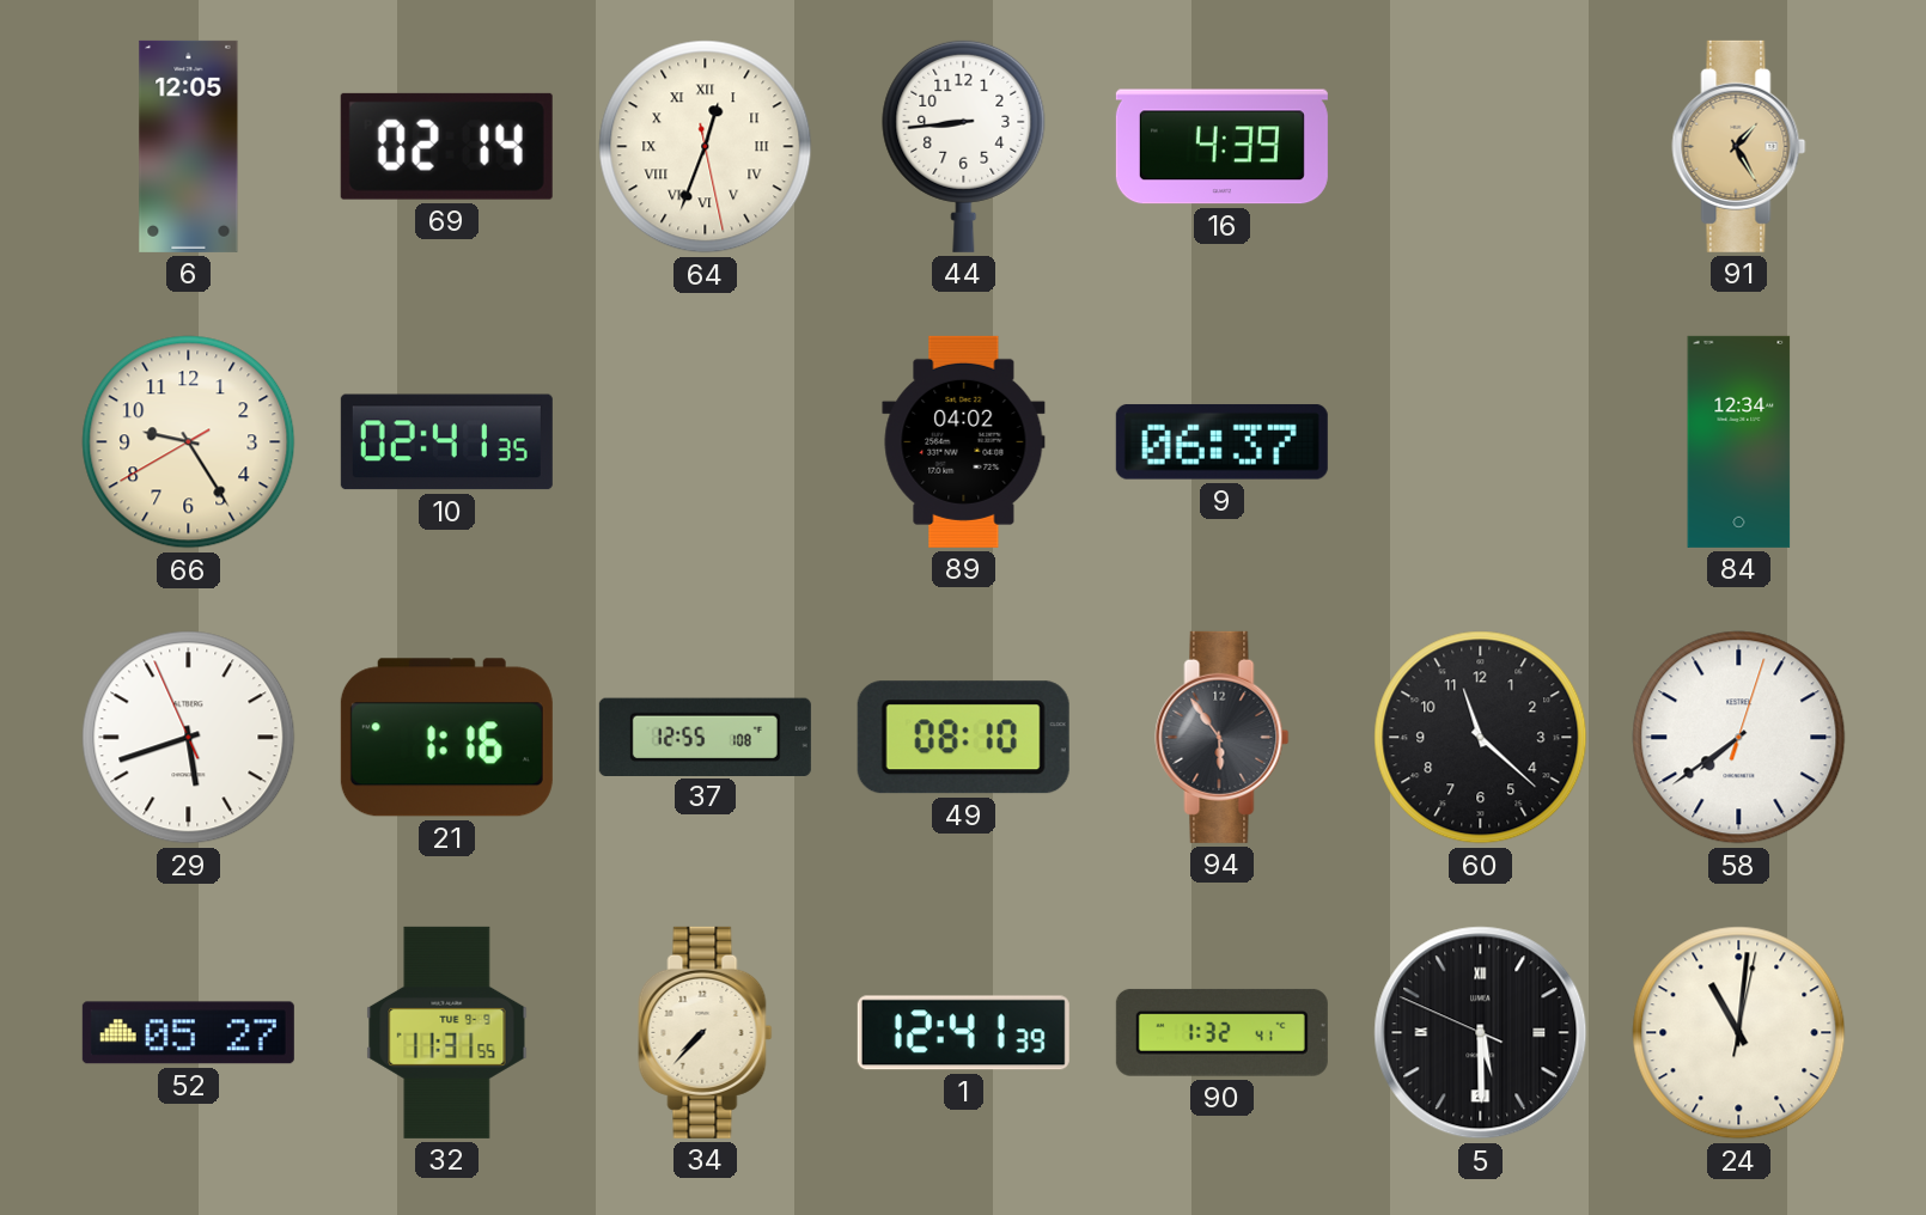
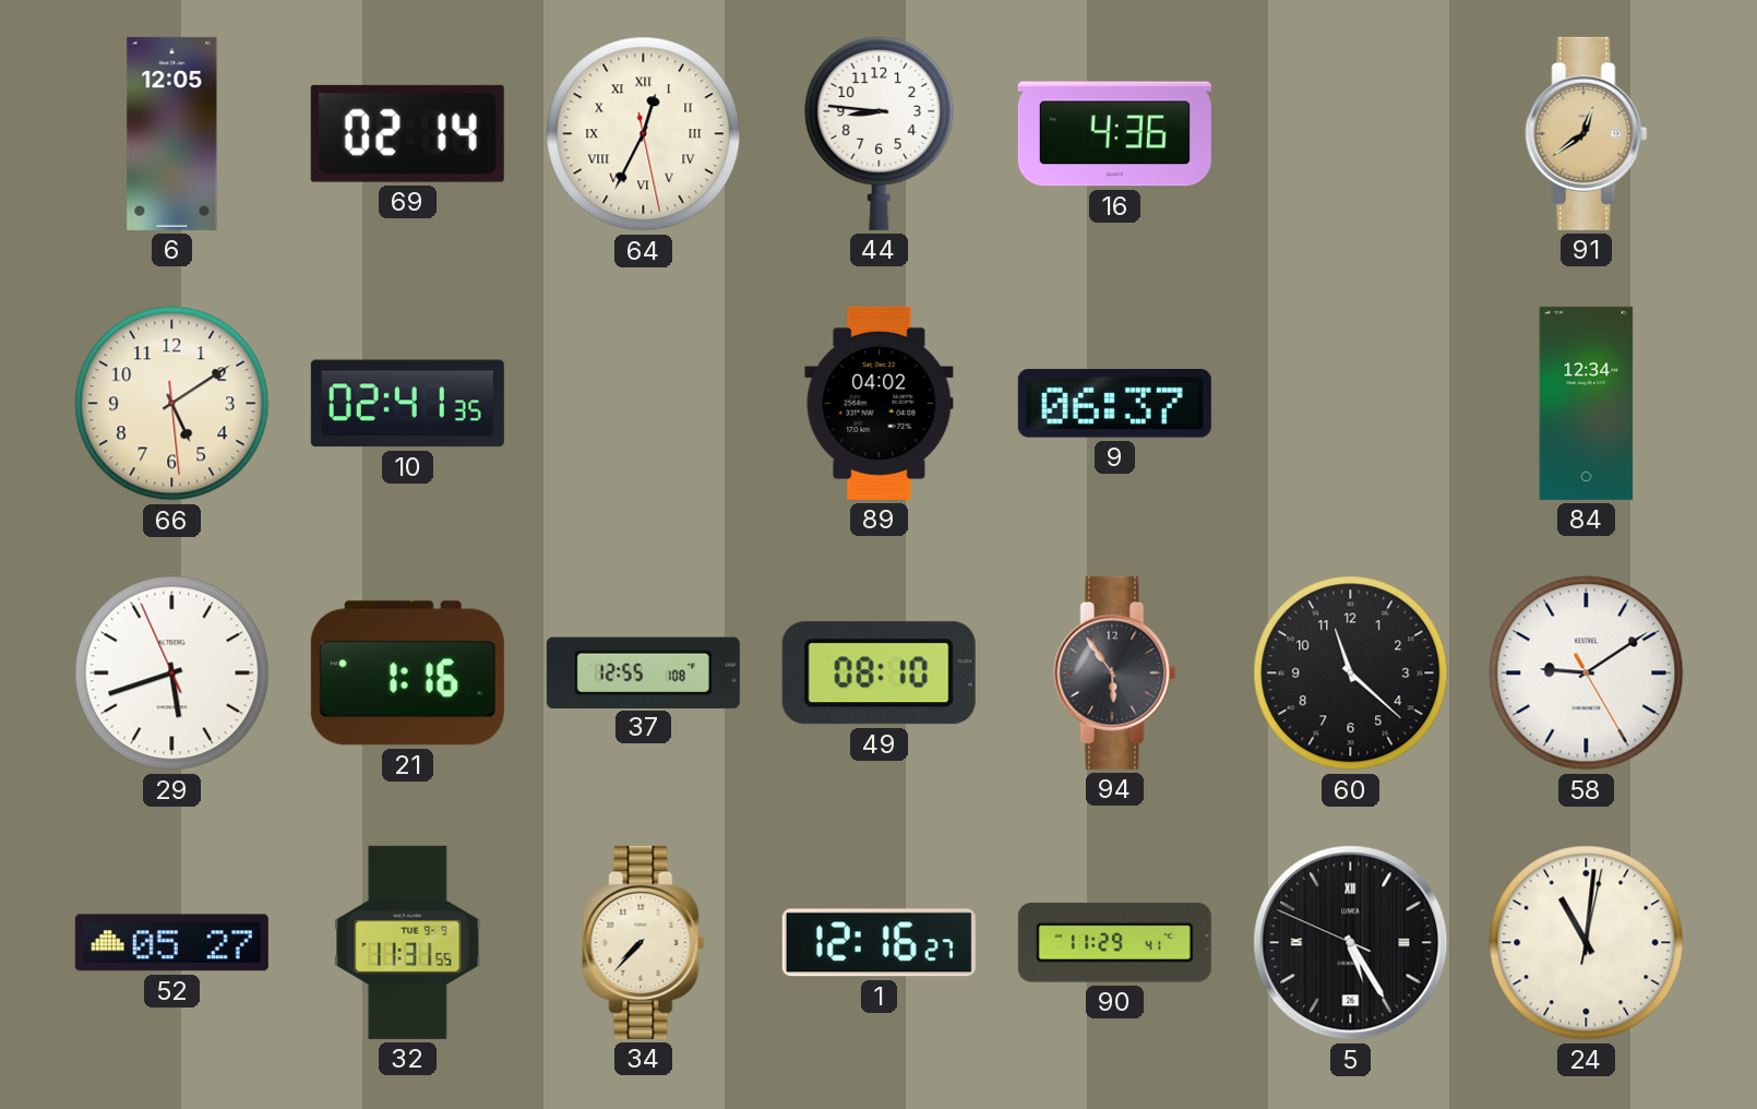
64: 12:33 -> 12:34
44: 8:44 -> 8:46
16: 4:39 -> 4:36
91: 1:25 -> 12:39
66: 9:24 -> 5:09
58: 7:39 -> 9:09
1: 12:41 -> 12:16
90: 1:32 -> 11:29
5: 5:29 -> 5:24
